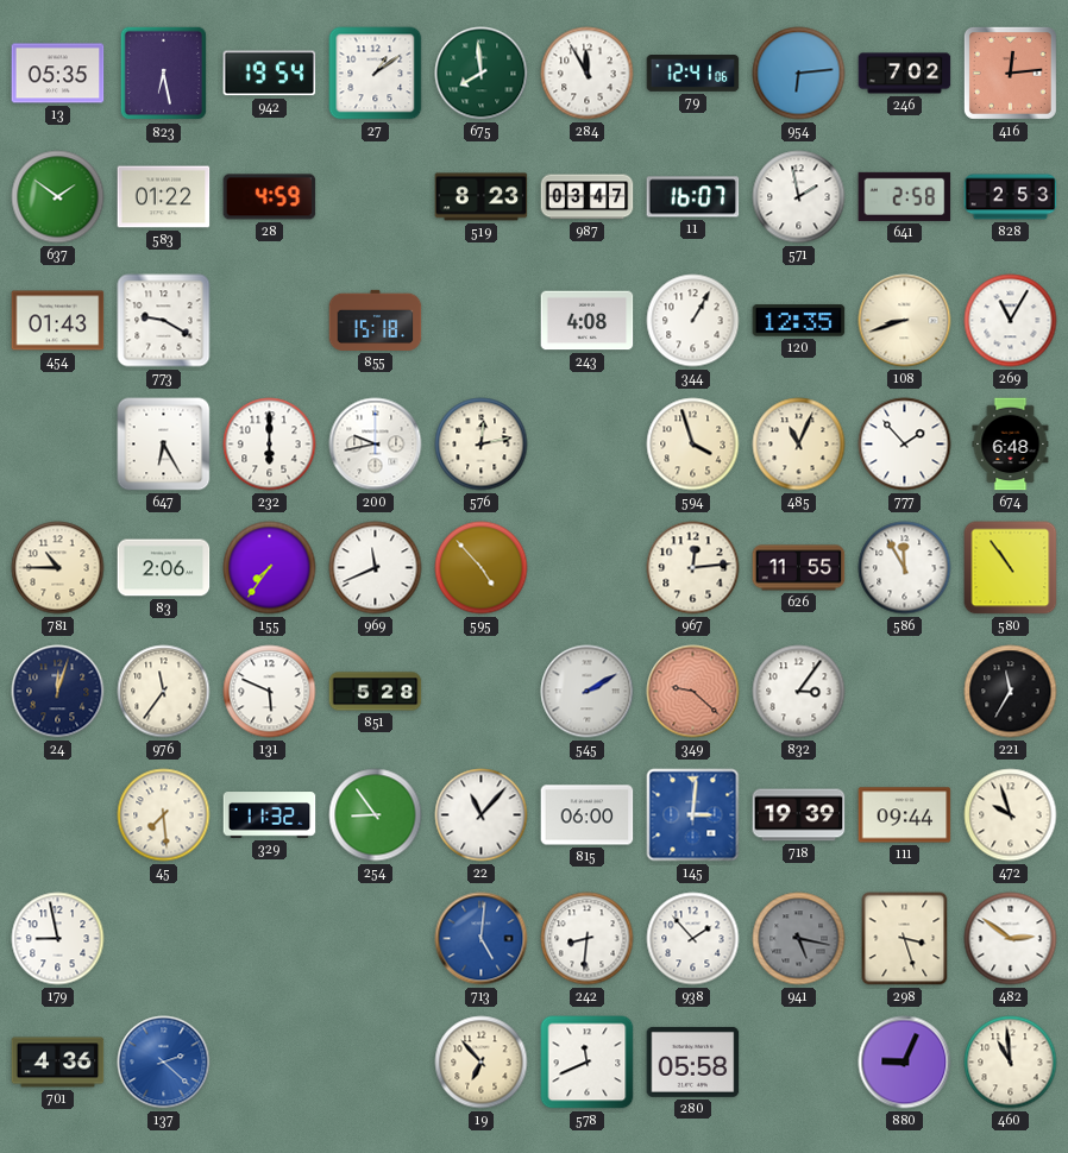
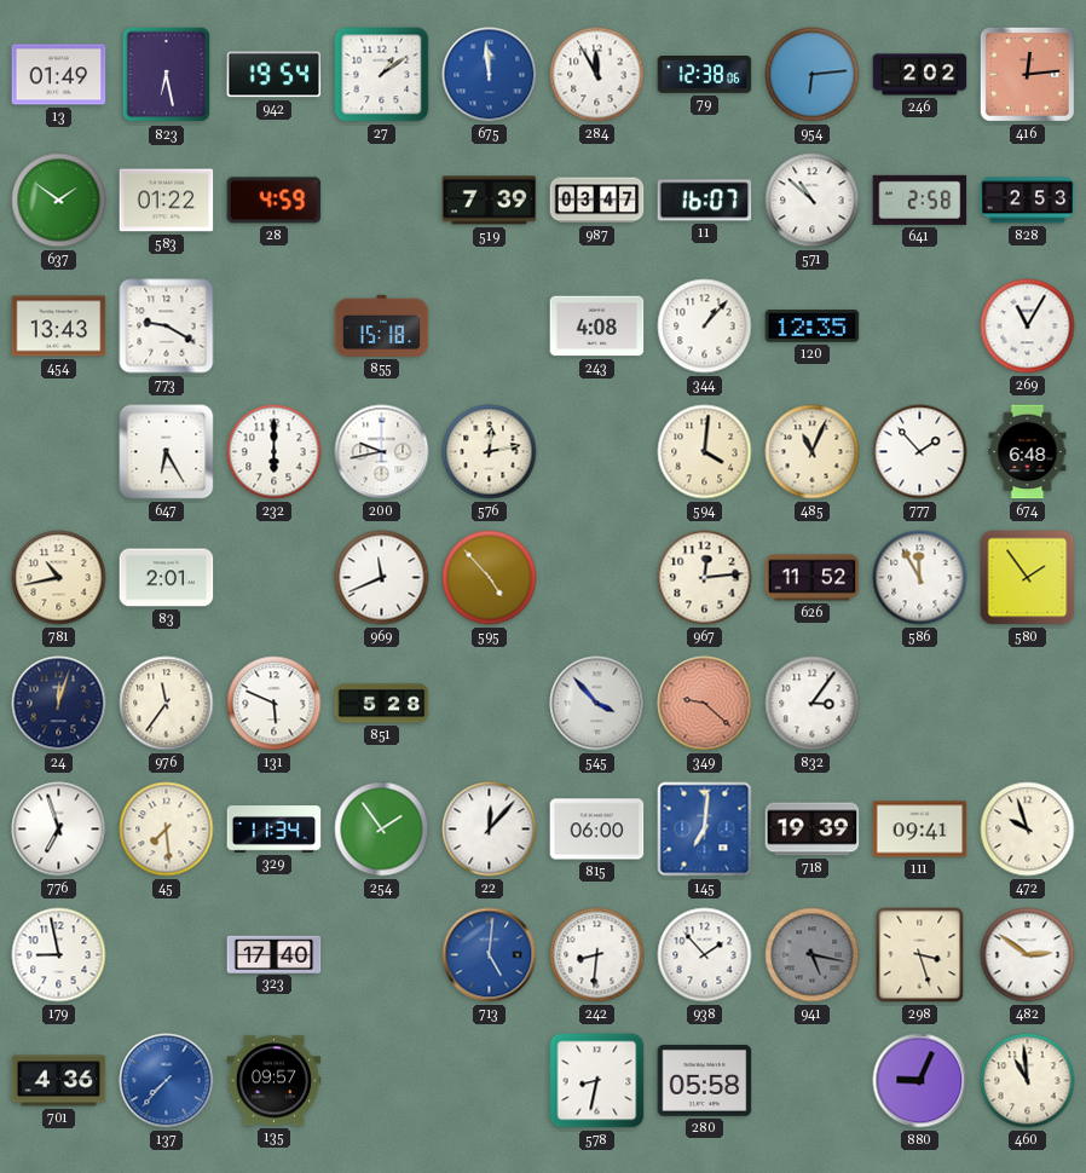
13: 05:35 -> 01:49
675: 7:59 -> 11:59
675 dial: green -> blue
79: 12:41 -> 12:38
246: 7:02 -> 2:02
519: 8:23 -> 7:39
571: 1:58 -> 10:52
454: 01:43 -> 13:43
344: 1:05 -> 1:07
108: 8:42 -> none
594: 3:57 -> 4:01
781: 10:45 -> 10:43
83: 2:06 -> 2:01
155: 7:36 -> none
626: 11:55 -> 11:52
580: 10:54 -> 1:54
545: 2:10 -> 3:53
221: 11:35 -> none
776: none -> 6:57
329: 11:32 -> 11:34
254: 8:54 -> 1:54
22: 11:07 -> 12:07
145: 3:01 -> 7:01
111: 09:44 -> 09:41
323: none -> 17:40
137: 2:22 -> 7:37
135: none -> 09:57
19: 6:53 -> none
578: 11:41 -> 8:32
